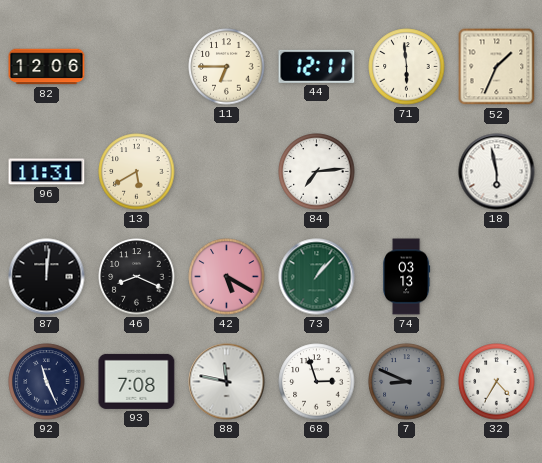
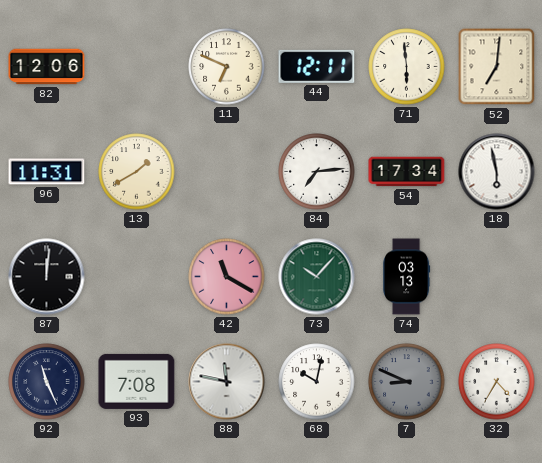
11: 6:45 -> 6:49
52: 1:34 -> 7:01
13: 5:40 -> 1:40
54: none -> 17:34
46: 8:19 -> none
42: 5:20 -> 11:20
73: 1:07 -> 10:07
68: 2:57 -> 10:02
